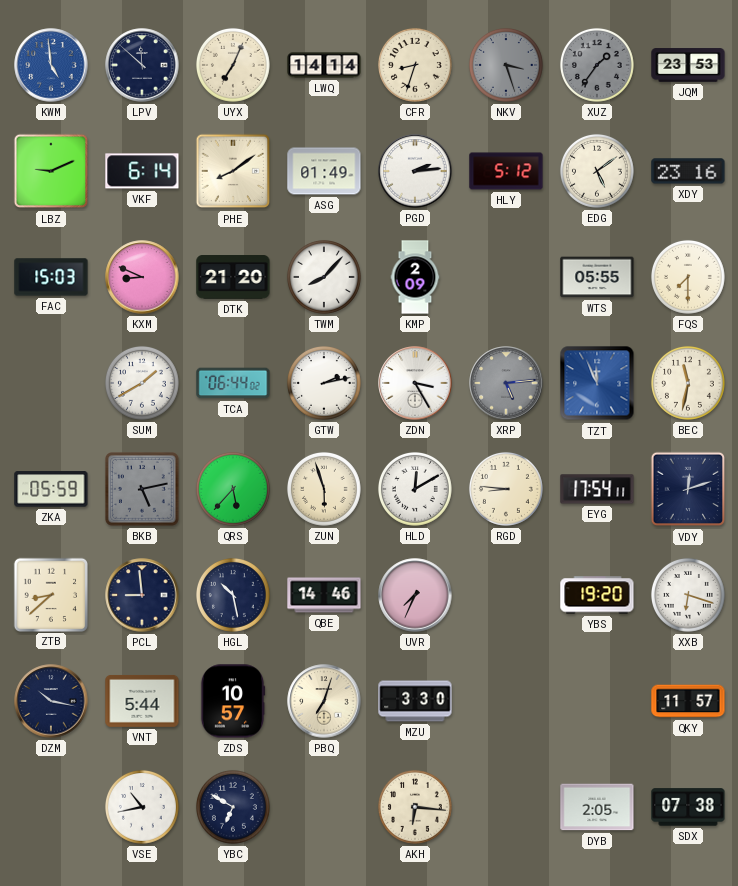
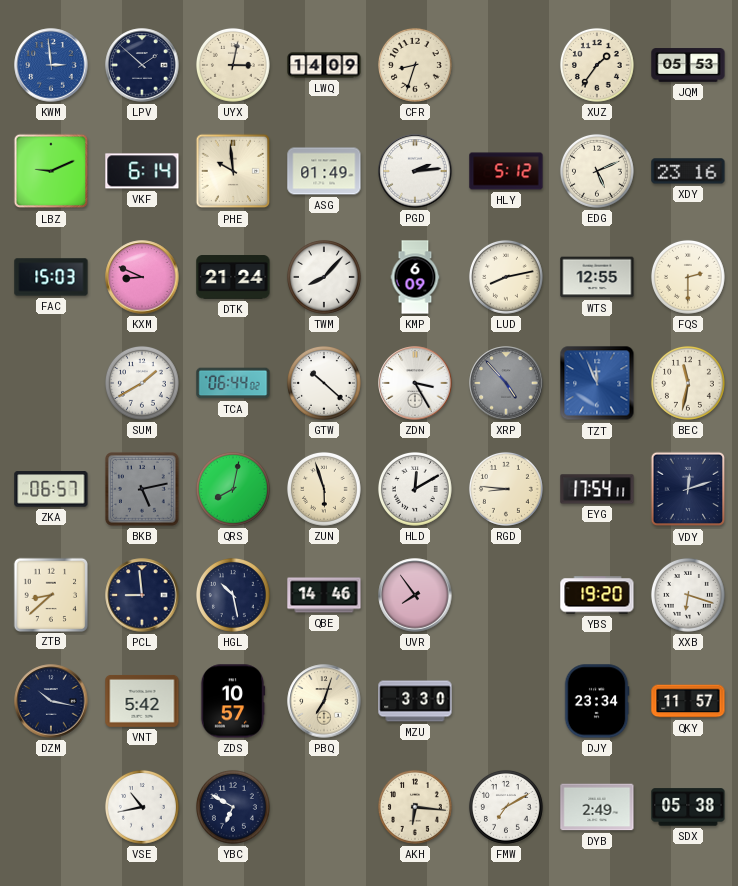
KWM: 4:59 -> 2:59
LPV: 11:52 -> 1:52
UYX: 7:04 -> 3:02
LWQ: 14:14 -> 14:09
NKV: 3:27 -> none
XUZ dial: grey -> cream
JQM: 23:53 -> 05:53
PHE: 8:09 -> 9:59
EDG: 5:09 -> 5:11
DTK: 21:20 -> 21:24
KMP: 2:09 -> 6:09
LUD: none -> 8:13
WTS: 05:55 -> 12:55
FQS: 7:30 -> 2:30
GTW: 2:13 -> 10:22
XRP: 5:14 -> 4:53
ZKA: 05:59 -> 06:57
QRS: 5:37 -> 8:02
UVR: 7:34 -> 7:54
VNT: 5:44 -> 5:42
DJY: none -> 23:34
FMW: none -> 7:10
DYB: 2:05 -> 2:49
SDX: 07:38 -> 05:38
